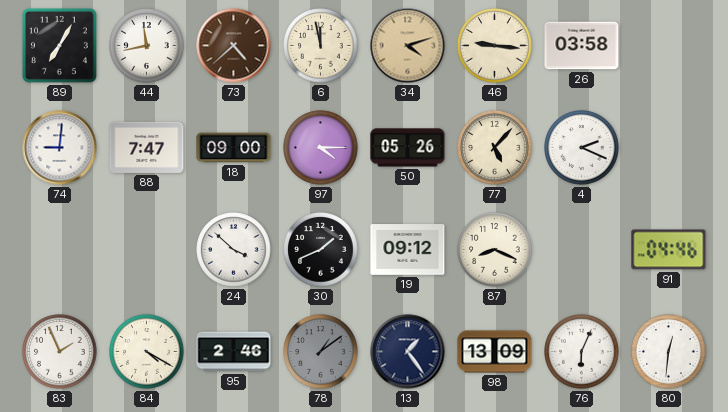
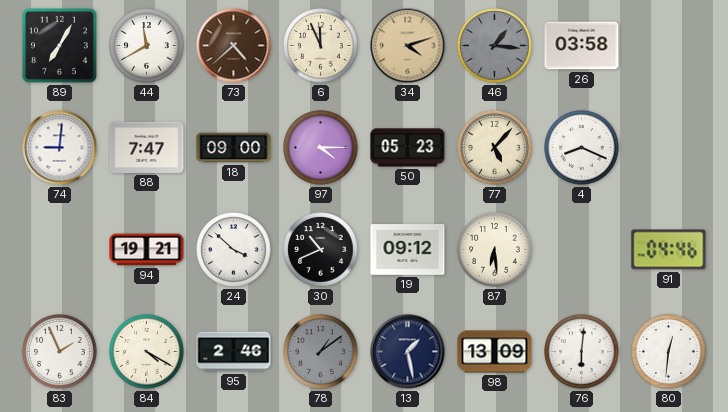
44: 11:43 -> 11:40
6: 11:58 -> 11:56
46: 9:16 -> 1:16
46 dial: cream -> grey
50: 05:26 -> 05:23
4: 2:19 -> 8:19
94: none -> 19:21
30: 1:41 -> 10:41
87: 8:19 -> 6:29
13: 1:24 -> 1:28
76: 6:04 -> 6:01
